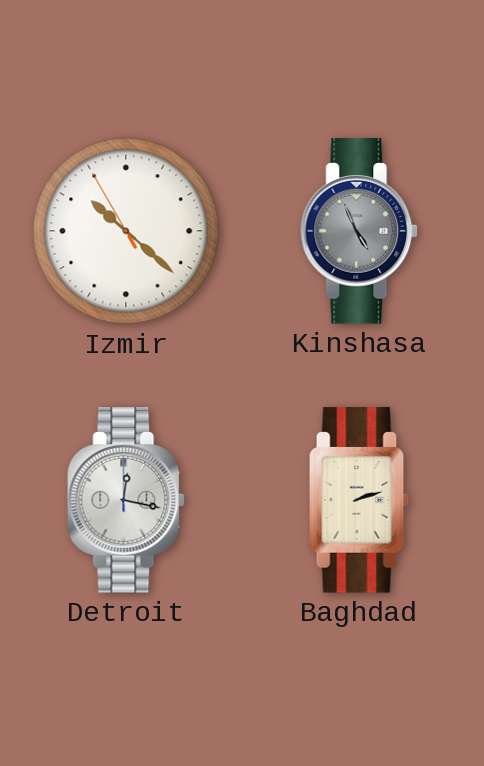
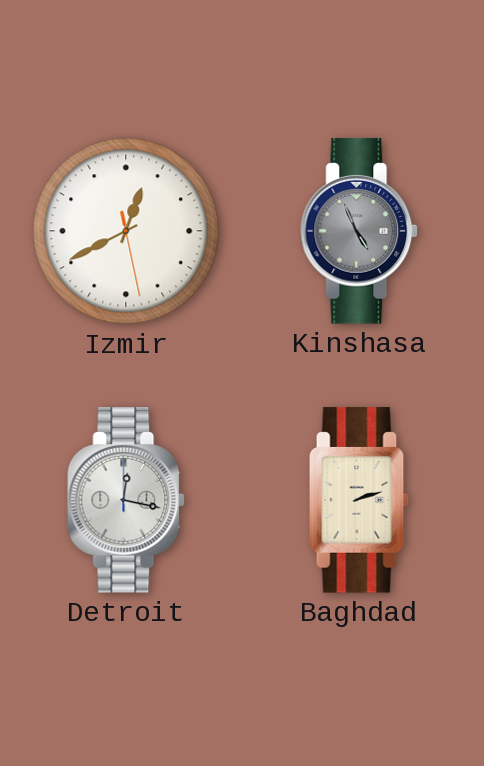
Izmir: 10:21 -> 12:40
